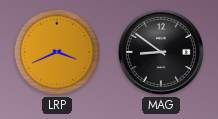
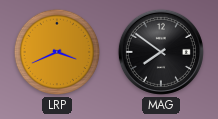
MAG: 8:51 -> 7:51
